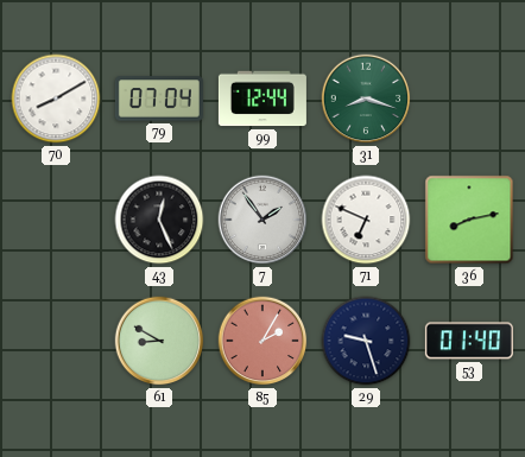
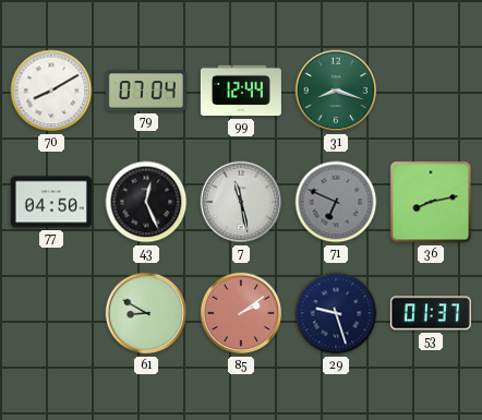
77: none -> 04:50
7: 1:54 -> 11:28
71 dial: white -> grey
85: 2:05 -> 2:09
53: 01:40 -> 01:37
